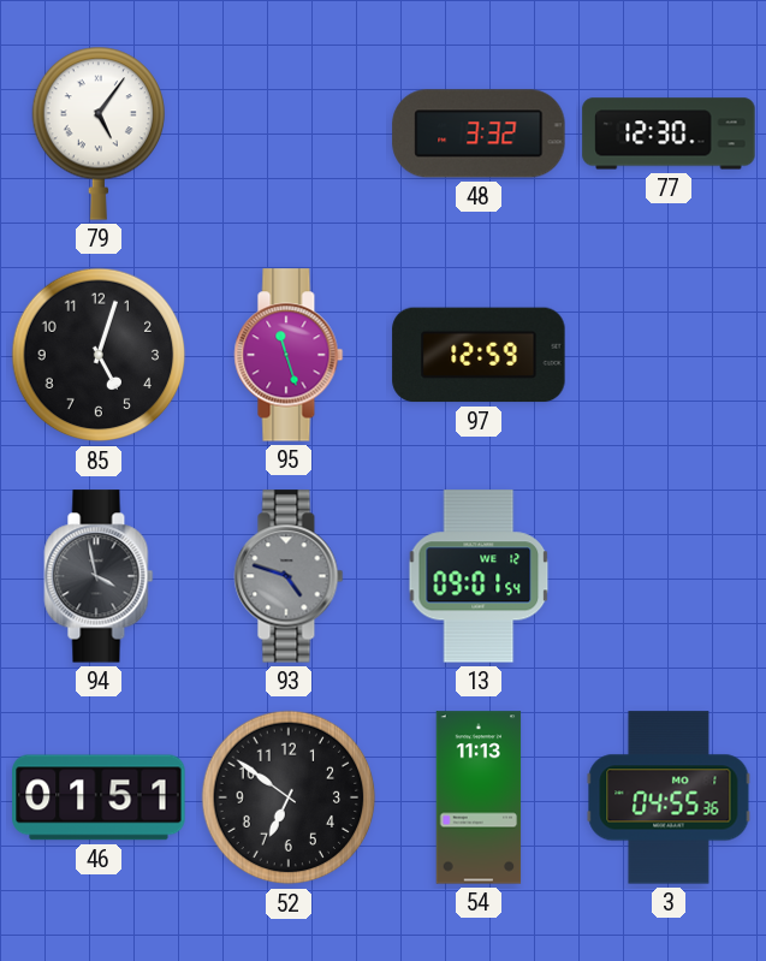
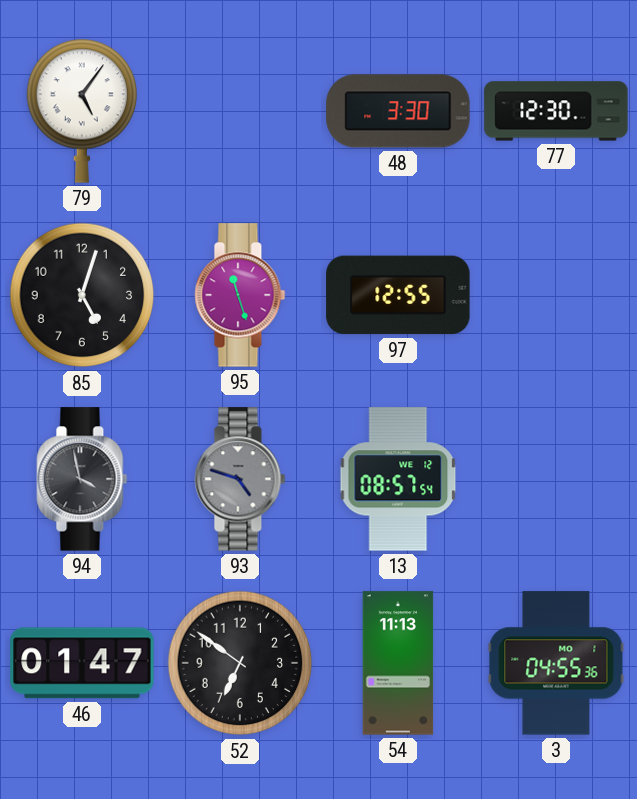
48: 3:32 -> 3:30
97: 12:59 -> 12:55
13: 09:01 -> 08:57
46: 01:51 -> 01:47
